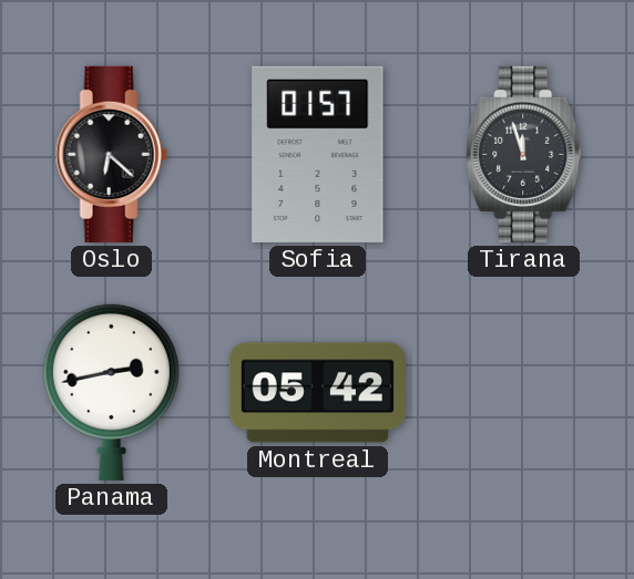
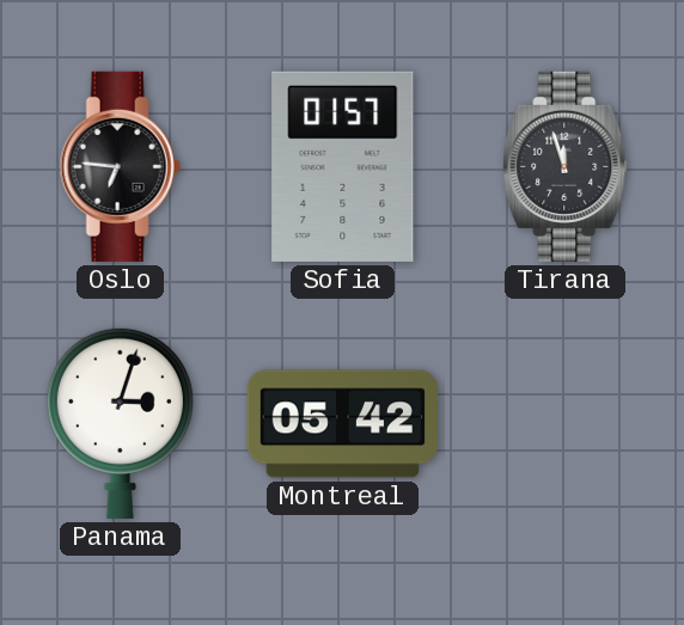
Oslo: 6:22 -> 6:46
Panama: 2:43 -> 3:03
